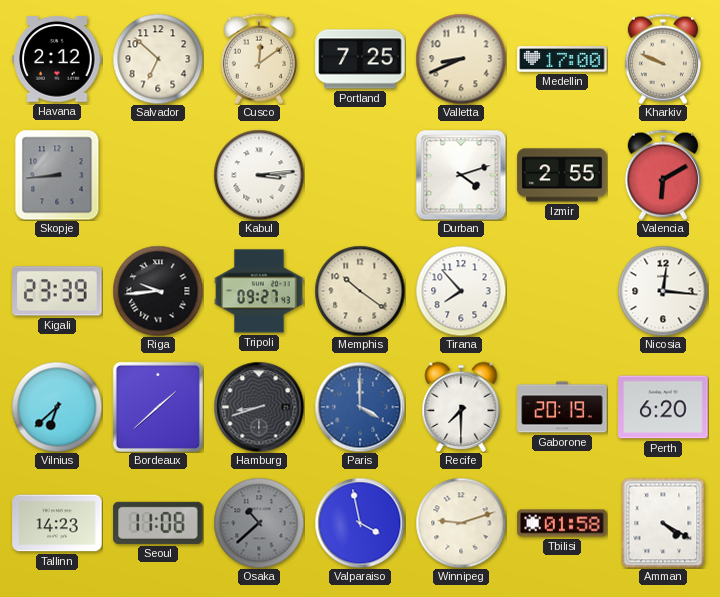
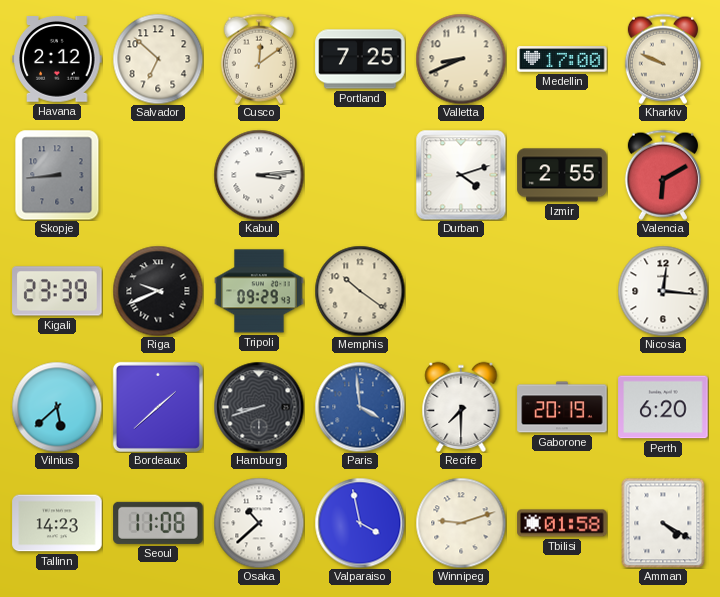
Riga: 9:44 -> 9:41
Tripoli: 09:27 -> 09:29
Tirana: 7:53 -> none
Vilnius: 6:38 -> 5:38
Paris: 4:00 -> 3:59
Osaka dial: grey -> white
